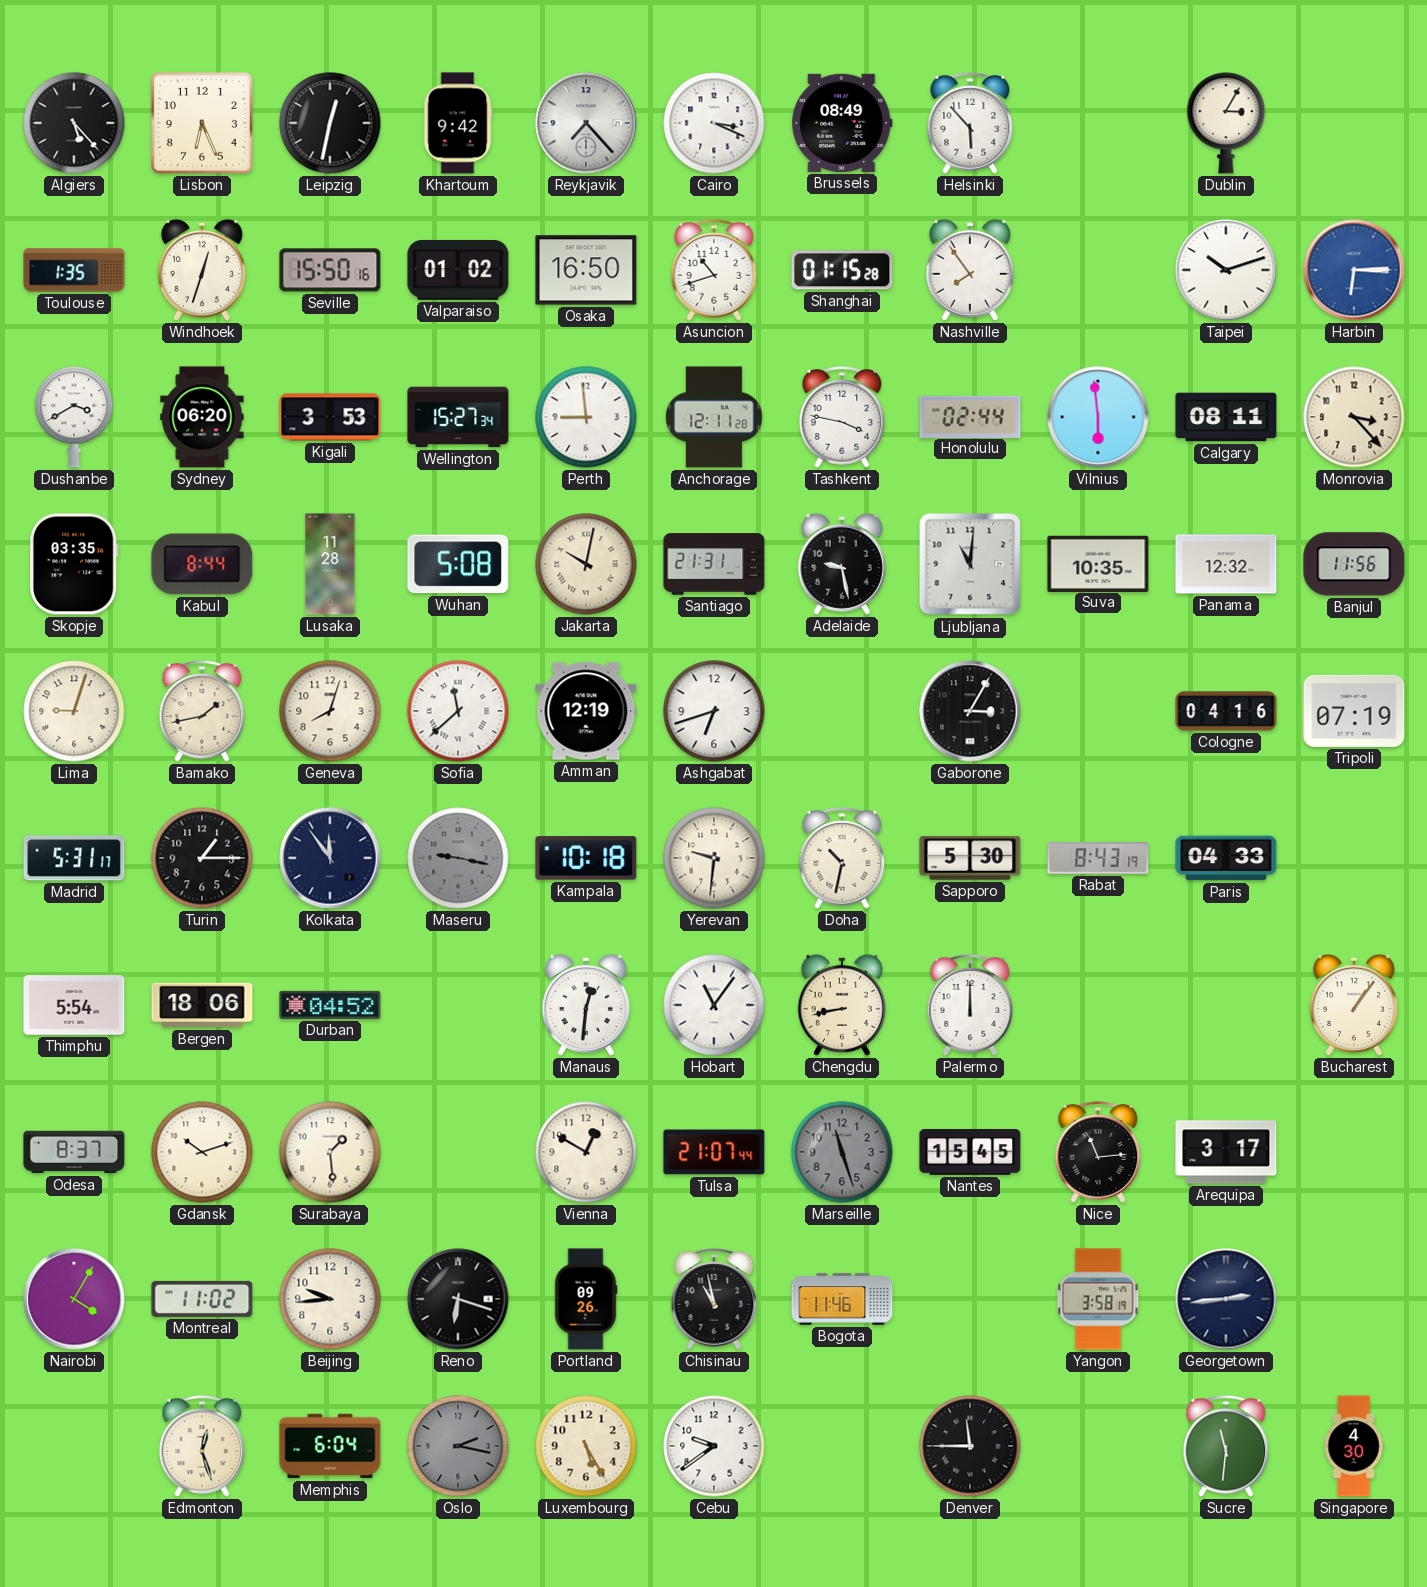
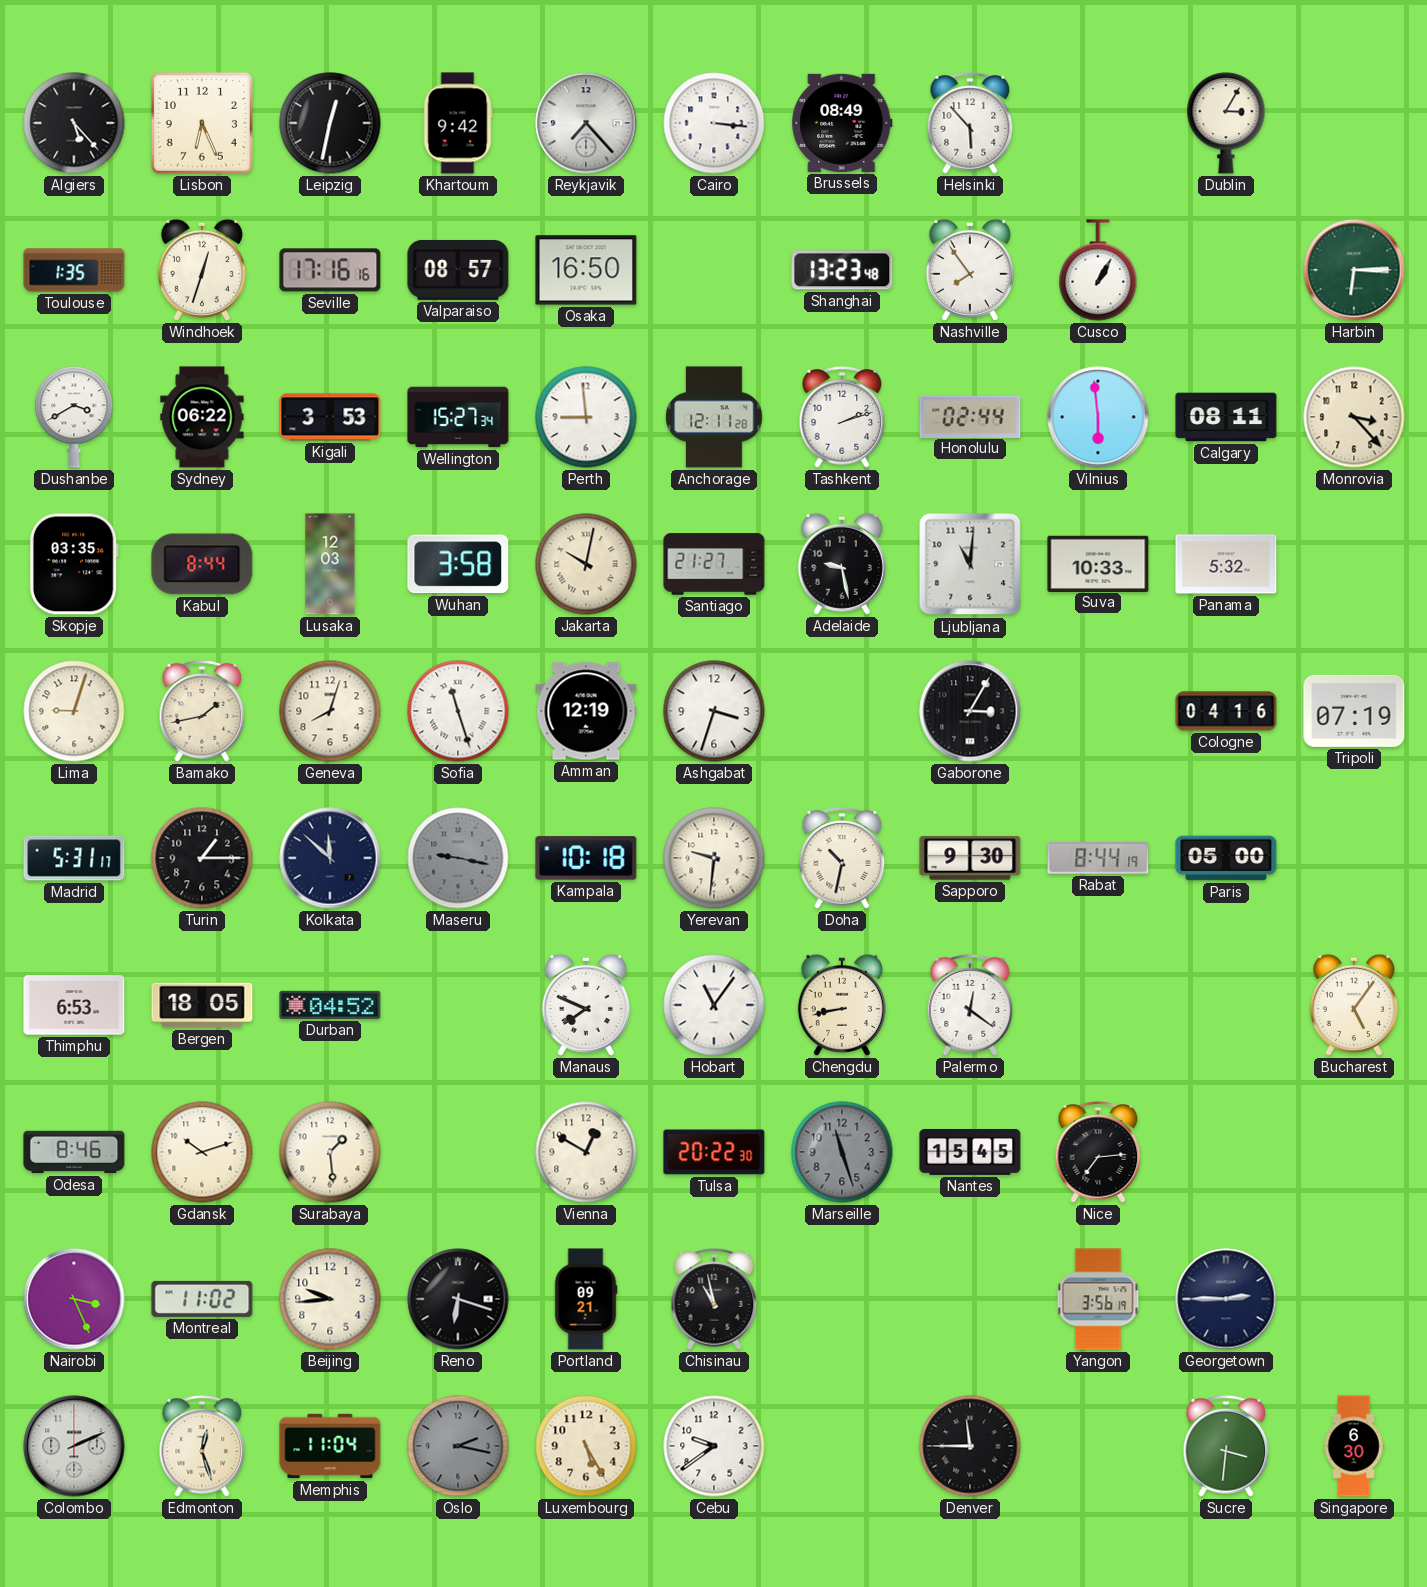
Cairo: 3:19 -> 3:16
Seville: 15:50 -> 17:16
Valparaiso: 01:02 -> 08:57
Asuncion: 10:42 -> none
Shanghai: 01:15 -> 13:23
Cusco: none -> 1:05
Taipei: 10:12 -> none
Harbin dial: blue -> green
Sydney: 06:20 -> 06:22
Tashkent: 3:47 -> 2:12
Lusaka: 11:28 -> 12:03
Wuhan: 5:08 -> 3:58
Santiago: 21:31 -> 21:27
Suva: 10:35 -> 10:33
Panama: 12:32 -> 5:32
Banjul: 11:56 -> none
Sofia: 11:38 -> 11:27
Ashgabat: 6:42 -> 3:33
Kolkata: 11:54 -> 11:52
Sapporo: 5:30 -> 9:30
Rabat: 8:43 -> 8:44
Paris: 04:33 -> 05:00
Thimphu: 5:54 -> 6:53
Bergen: 18:06 -> 18:05
Manaus: 12:31 -> 7:49
Palermo: 12:00 -> 12:21
Bucharest: 1:06 -> 5:06
Odesa: 8:37 -> 8:46
Tulsa: 21:07 -> 20:22
Nice: 11:14 -> 7:14
Arequipa: 3:17 -> none
Nairobi: 4:05 -> 3:26
Portland: 09:26 -> 09:21
Bogota: 11:46 -> none
Yangon: 3:58 -> 3:56
Georgetown: 2:44 -> 2:45
Colombo: none -> 2:11
Memphis: 6:04 -> 11:04
Sucre: 11:31 -> 3:31
Singapore: 4:30 -> 6:30
